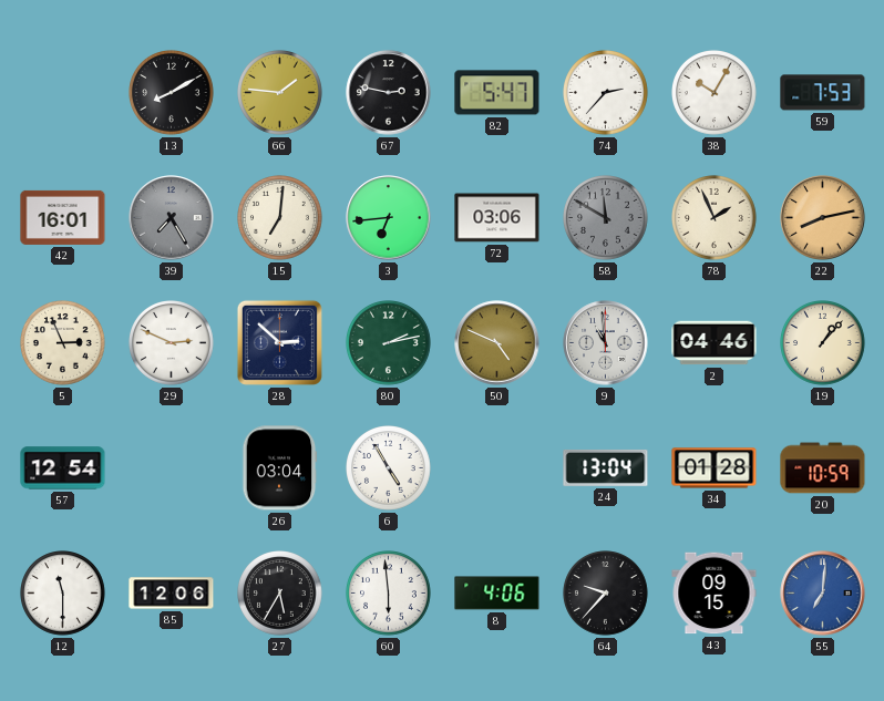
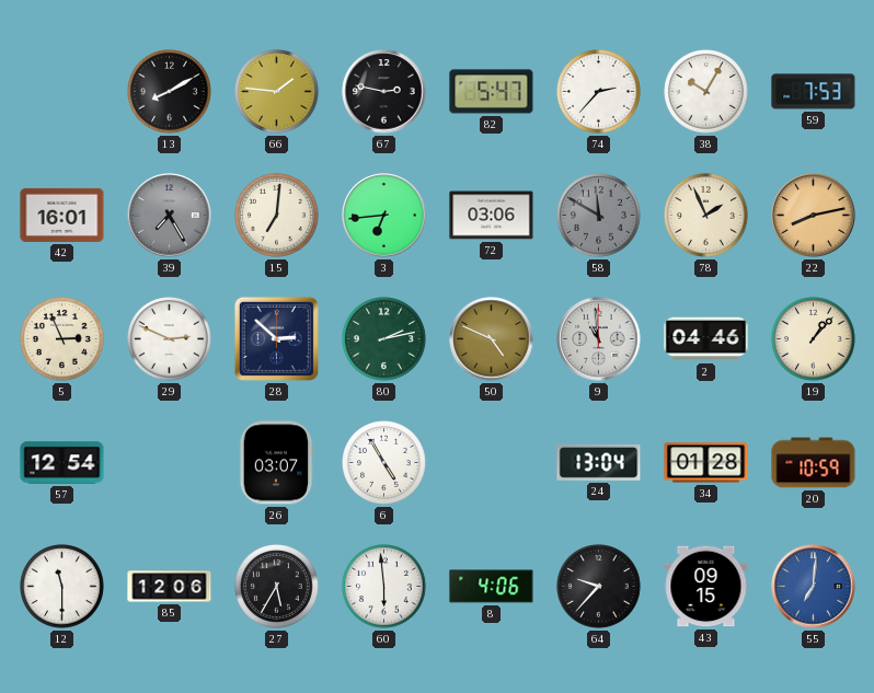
26: 03:04 -> 03:07
